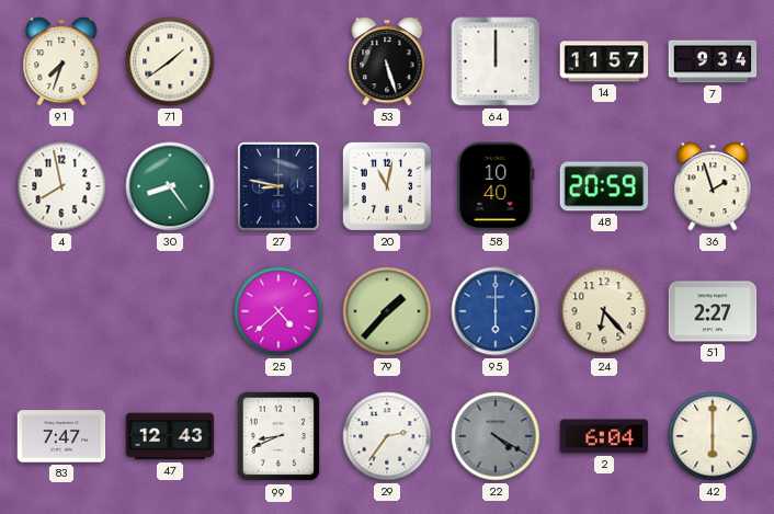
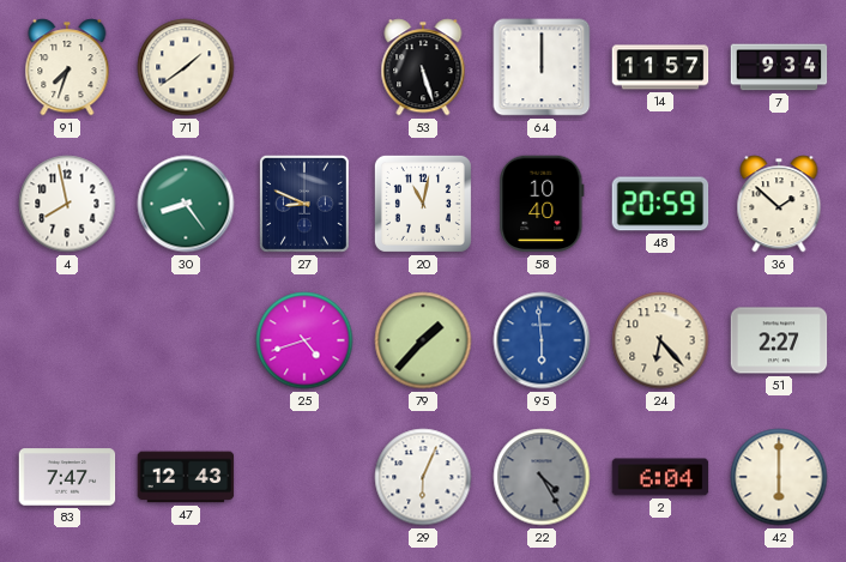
27: 8:47 -> 8:49
36: 1:57 -> 1:52
25: 4:38 -> 4:42
95: 6:00 -> 5:59
99: 8:41 -> none
29: 2:36 -> 6:04
22: 4:20 -> 4:25
